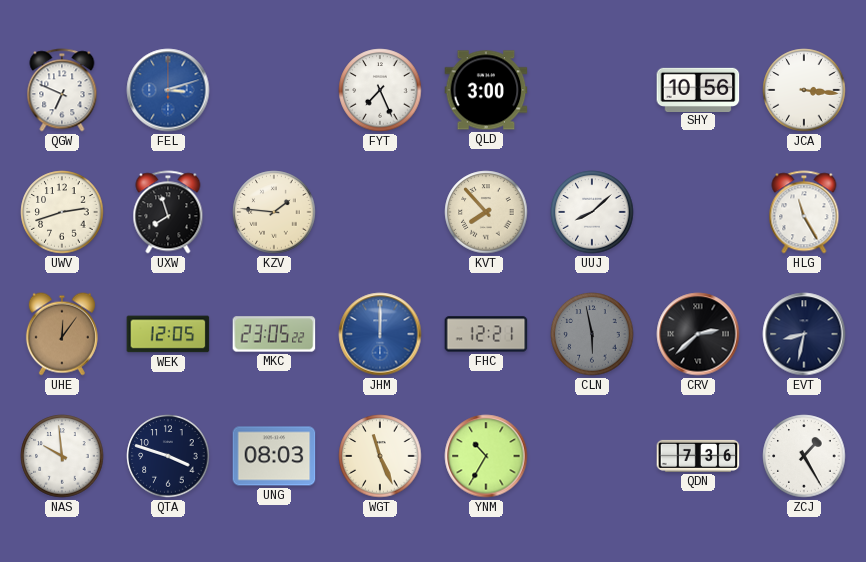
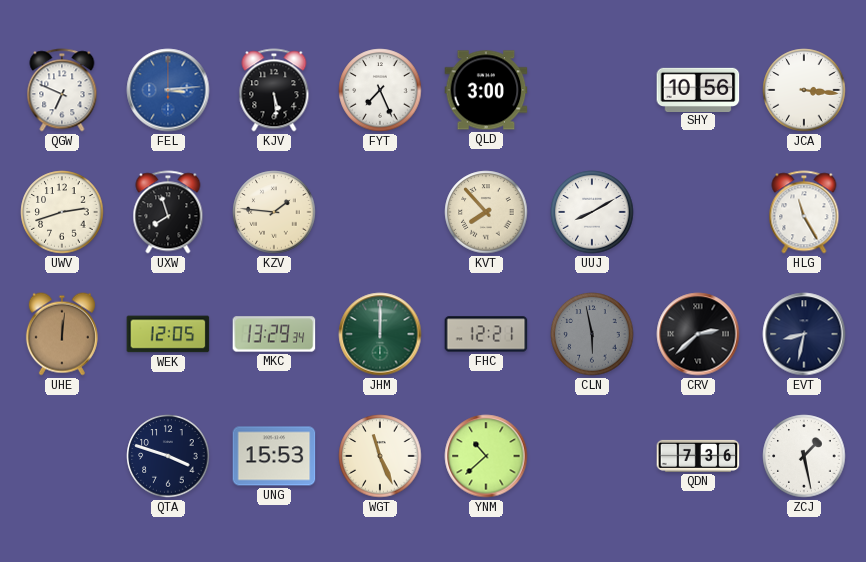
FEL: 3:12 -> 3:14
KJV: none -> 5:29
UUJ: 8:08 -> 8:10
UHE: 12:06 -> 12:01
MKC: 23:05 -> 13:29
JHM dial: blue -> green
NAS: 9:59 -> none
UNG: 08:03 -> 15:53
YNM: 10:35 -> 10:38
ZCJ: 1:25 -> 1:28
